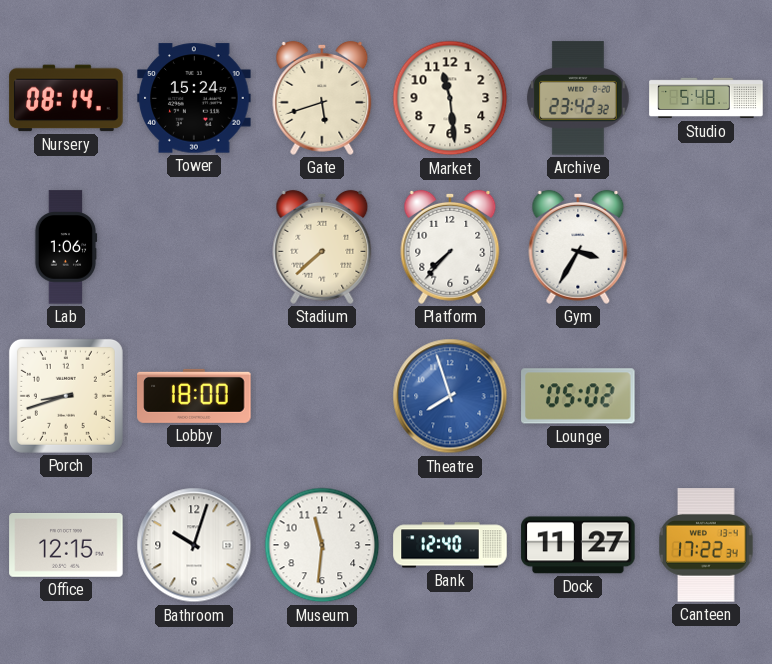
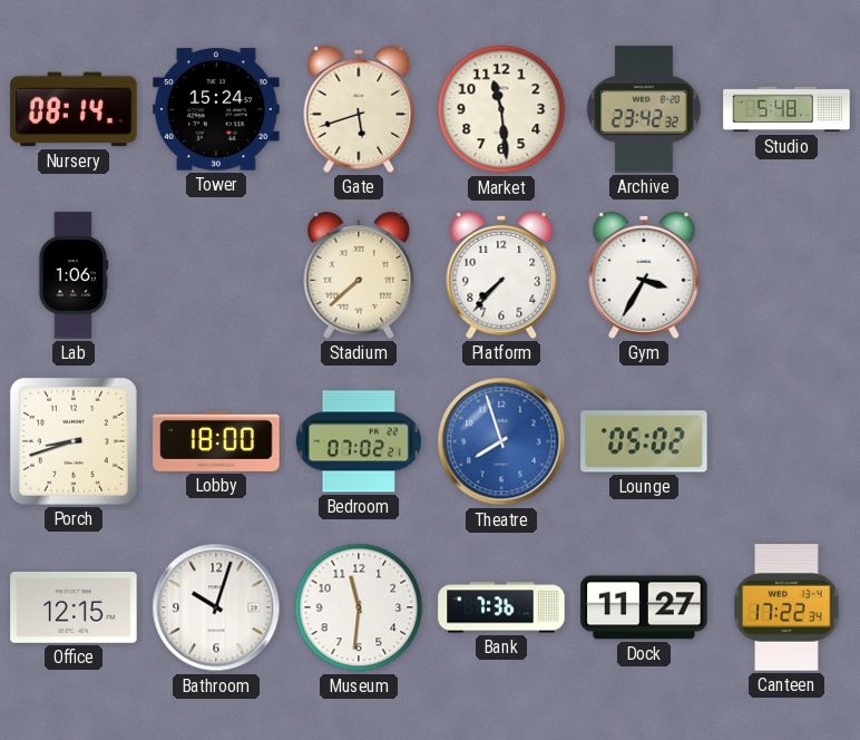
Bedroom: none -> 07:02
Bank: 12:40 -> 7:36
